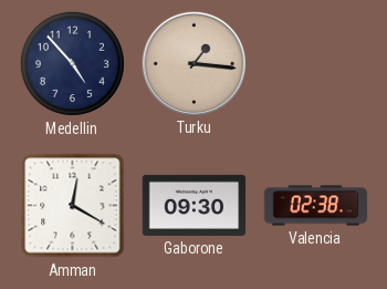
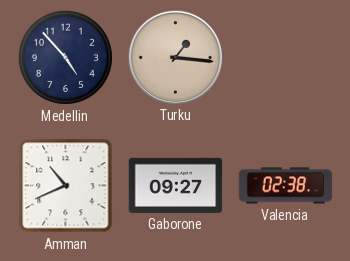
Amman: 12:20 -> 10:41
Gaborone: 09:30 -> 09:27
